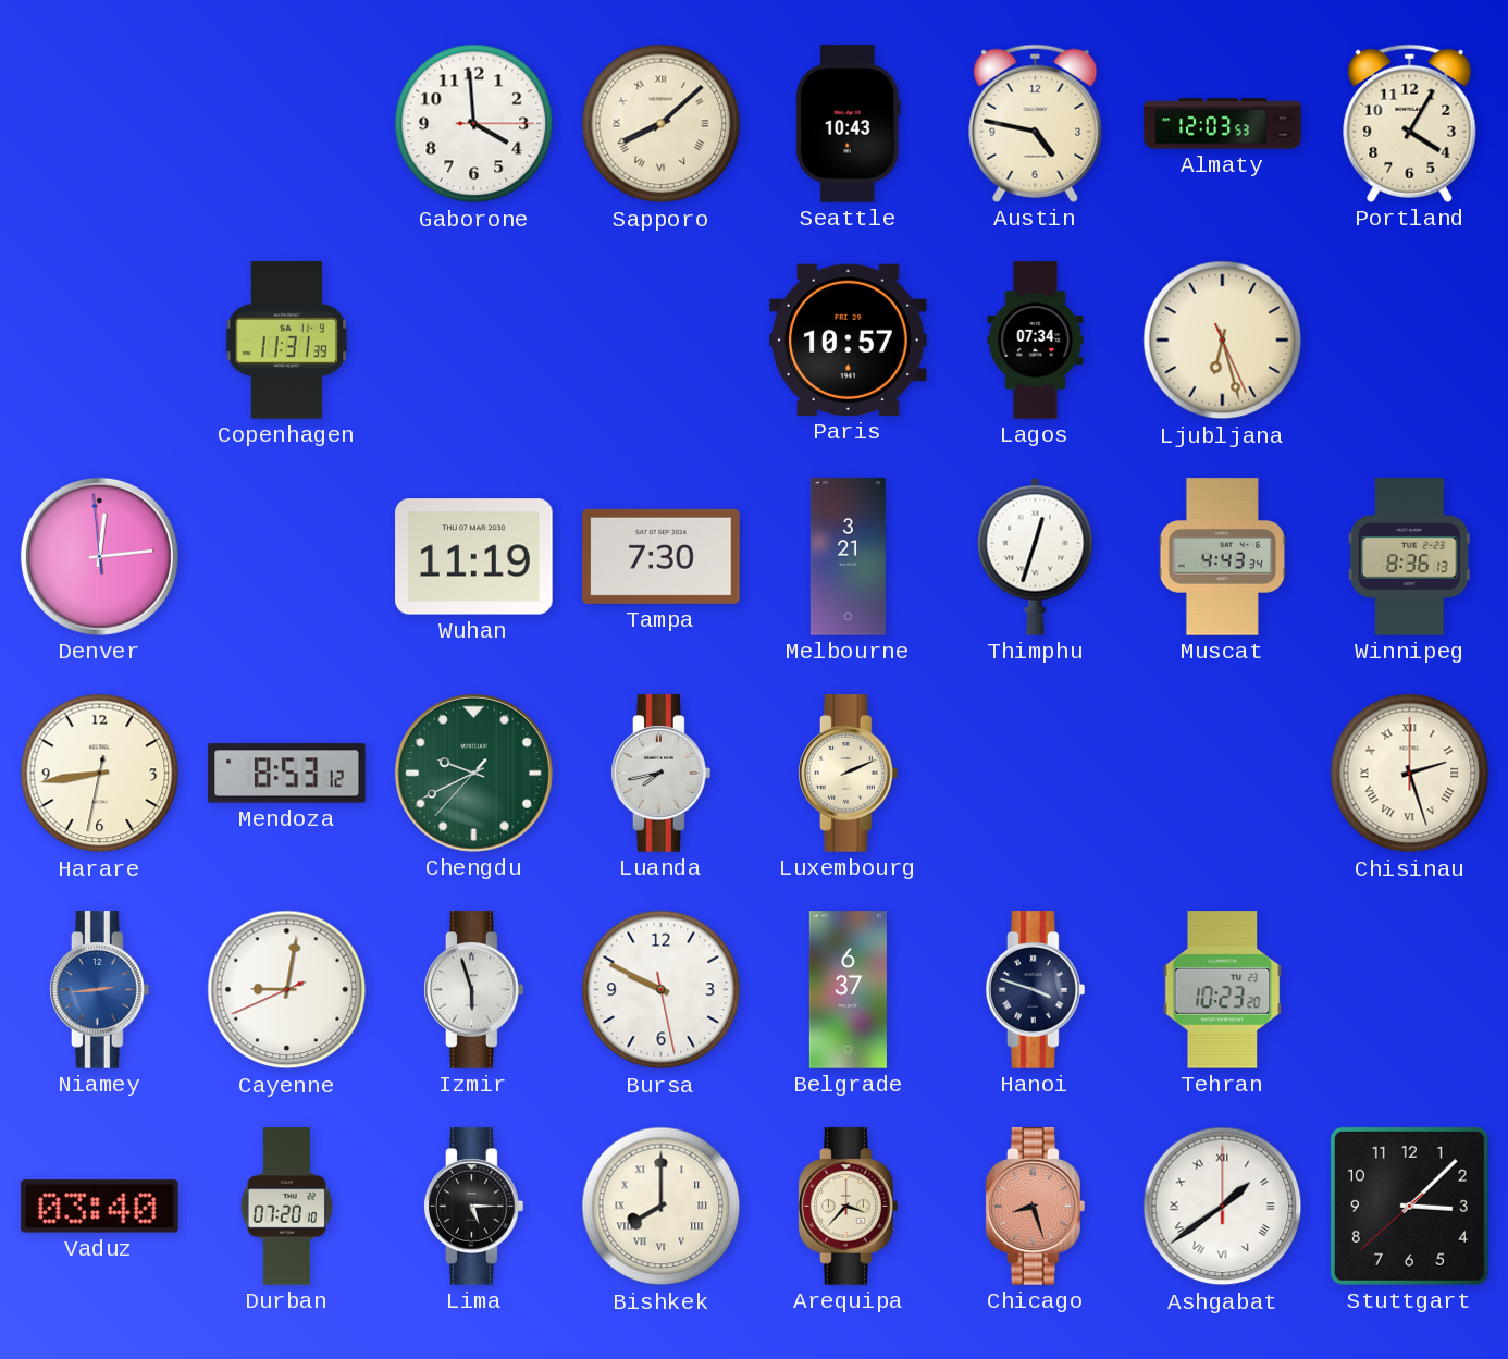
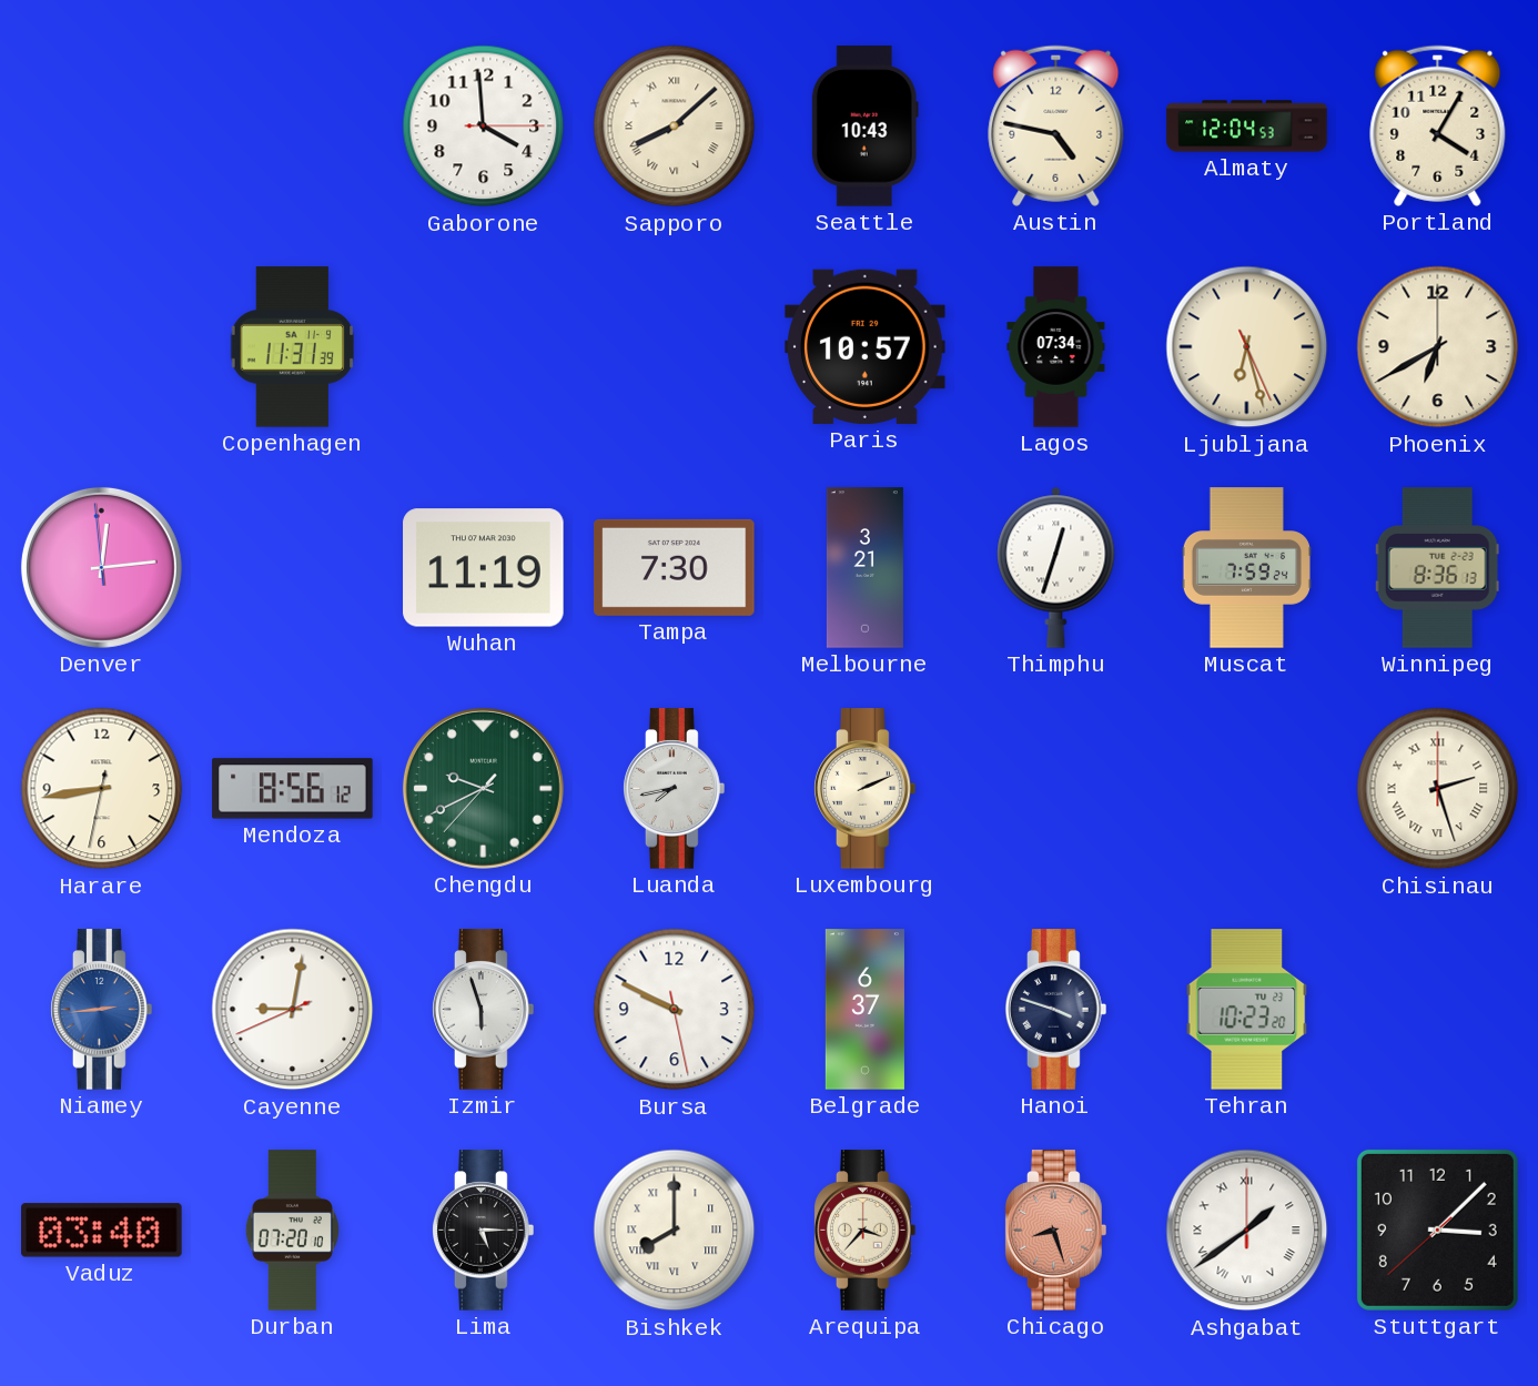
Almaty: 12:03 -> 12:04
Phoenix: none -> 6:40
Muscat: 4:43 -> 7:59
Mendoza: 8:53 -> 8:56
